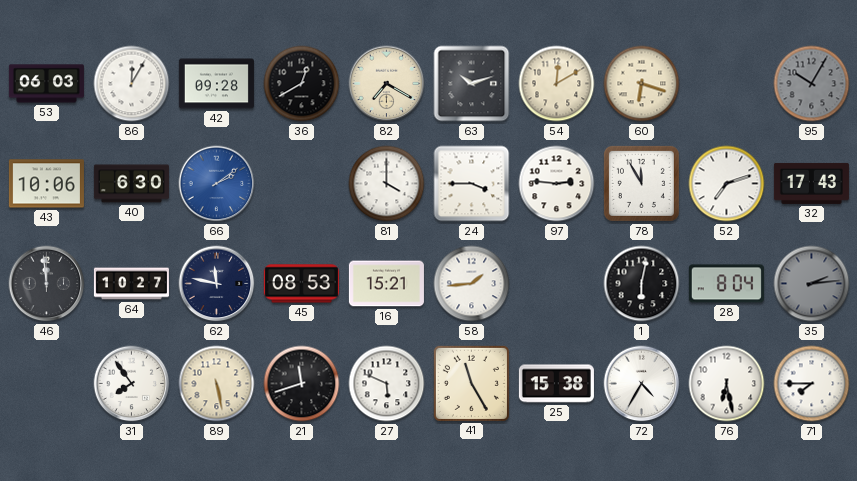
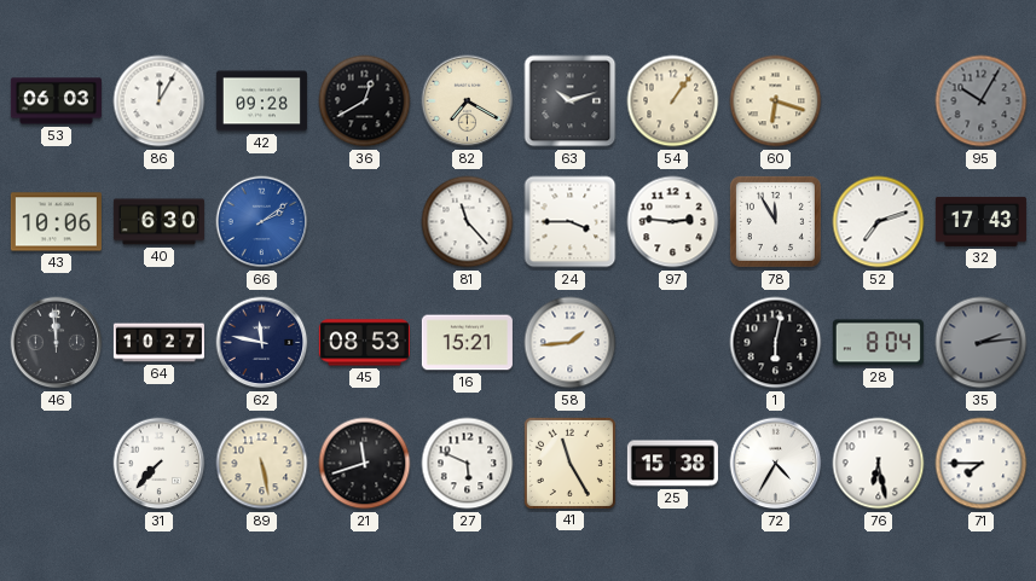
54: 12:10 -> 1:06
81: 4:00 -> 11:23
31: 7:54 -> 7:37
